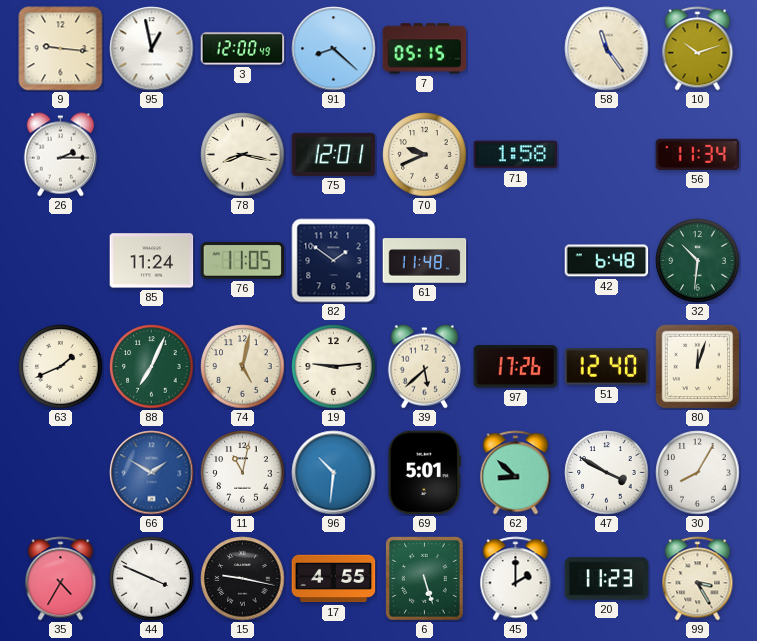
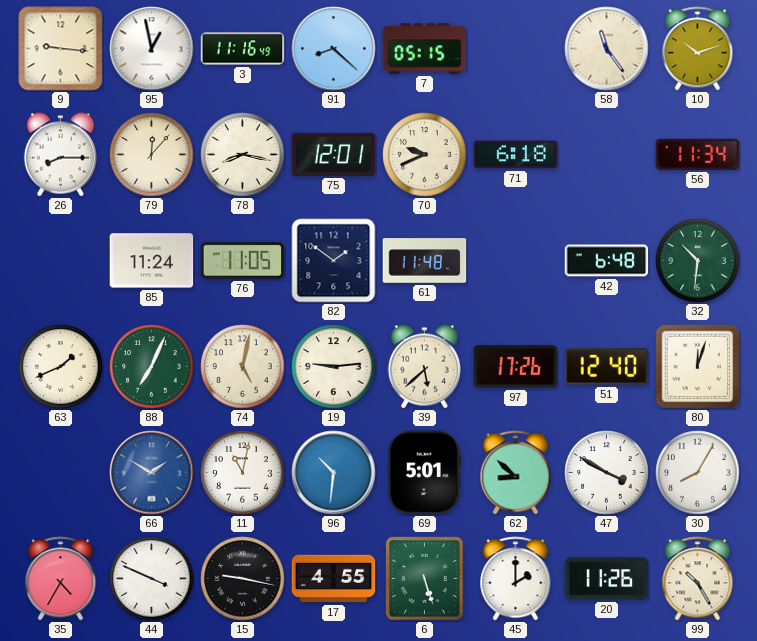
3: 12:00 -> 11:16
26: 2:15 -> 8:15
79: none -> 12:07
71: 1:58 -> 6:18
20: 11:23 -> 11:26
99: 3:25 -> 10:25
